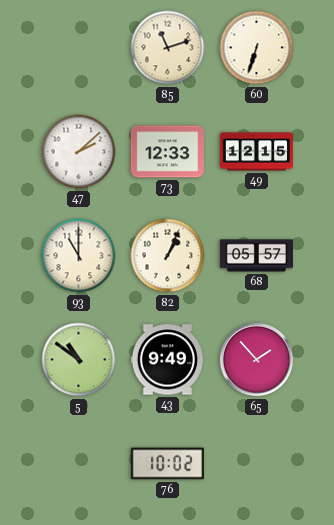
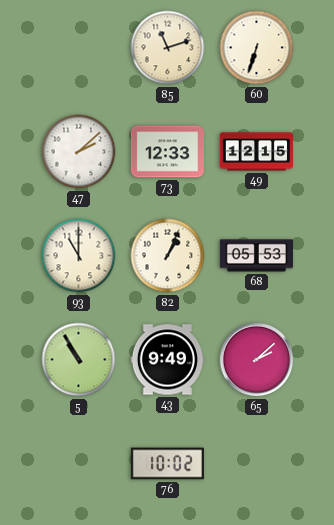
68: 05:57 -> 05:53
5: 10:51 -> 10:55
65: 1:53 -> 2:08
